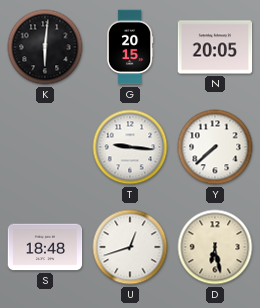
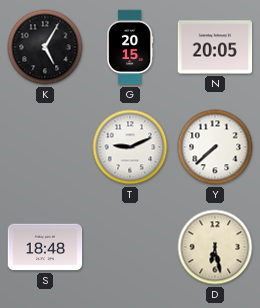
K: 6:01 -> 5:05
T: 9:16 -> 9:11
U: 12:42 -> none
